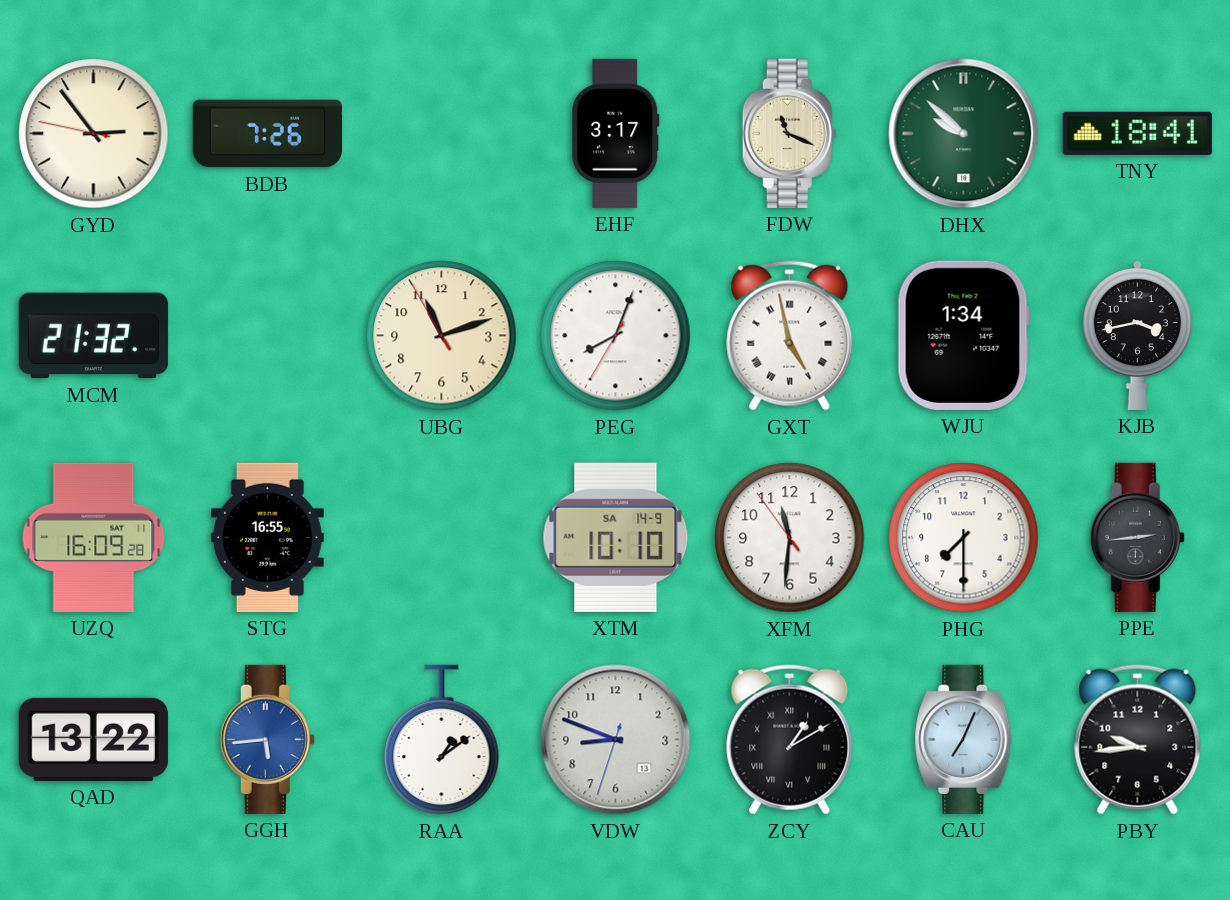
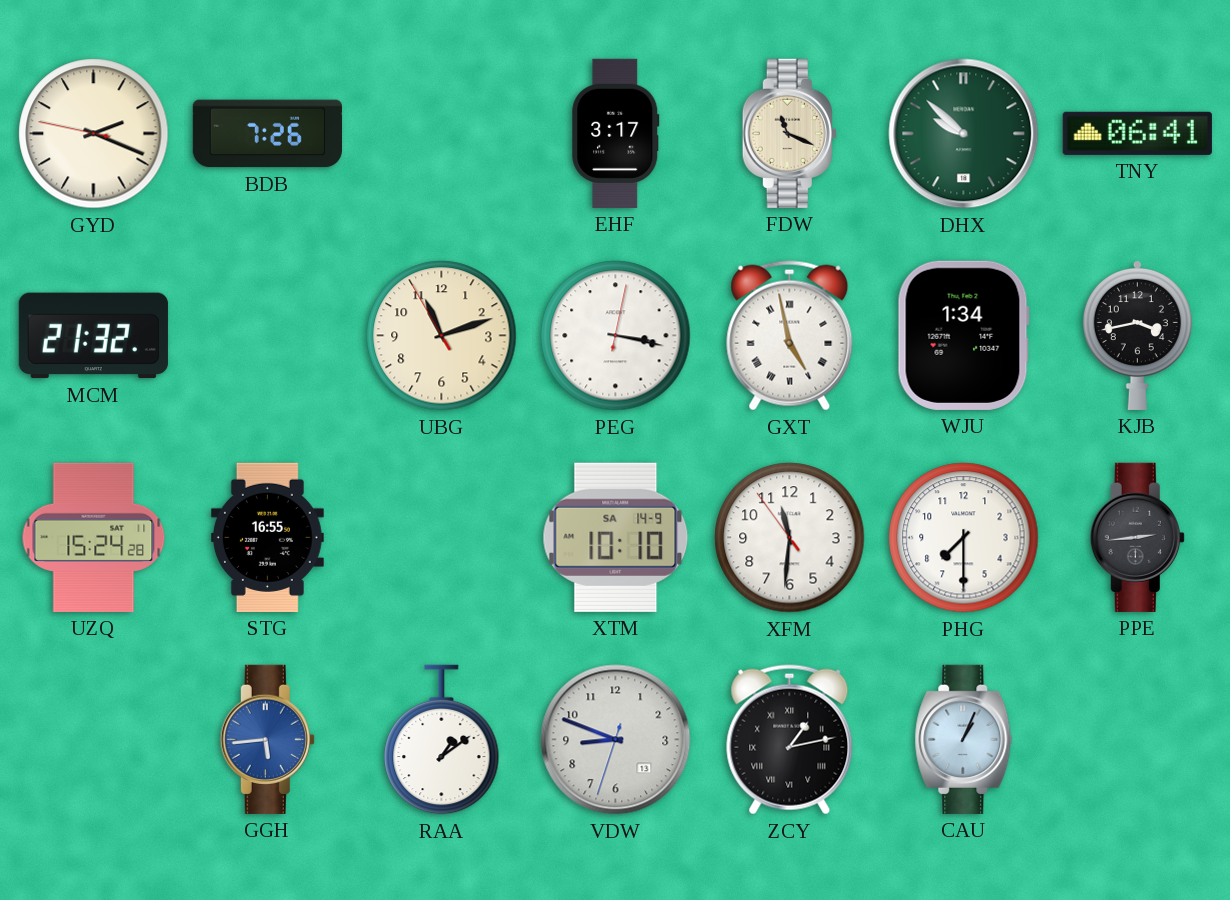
GYD: 2:53 -> 2:18
TNY: 18:41 -> 06:41
PEG: 8:03 -> 3:17
UZQ: 16:09 -> 15:24
QAD: 13:22 -> none
ZCY: 1:10 -> 1:13
CAU: 7:04 -> 1:04
PBY: 9:44 -> none
